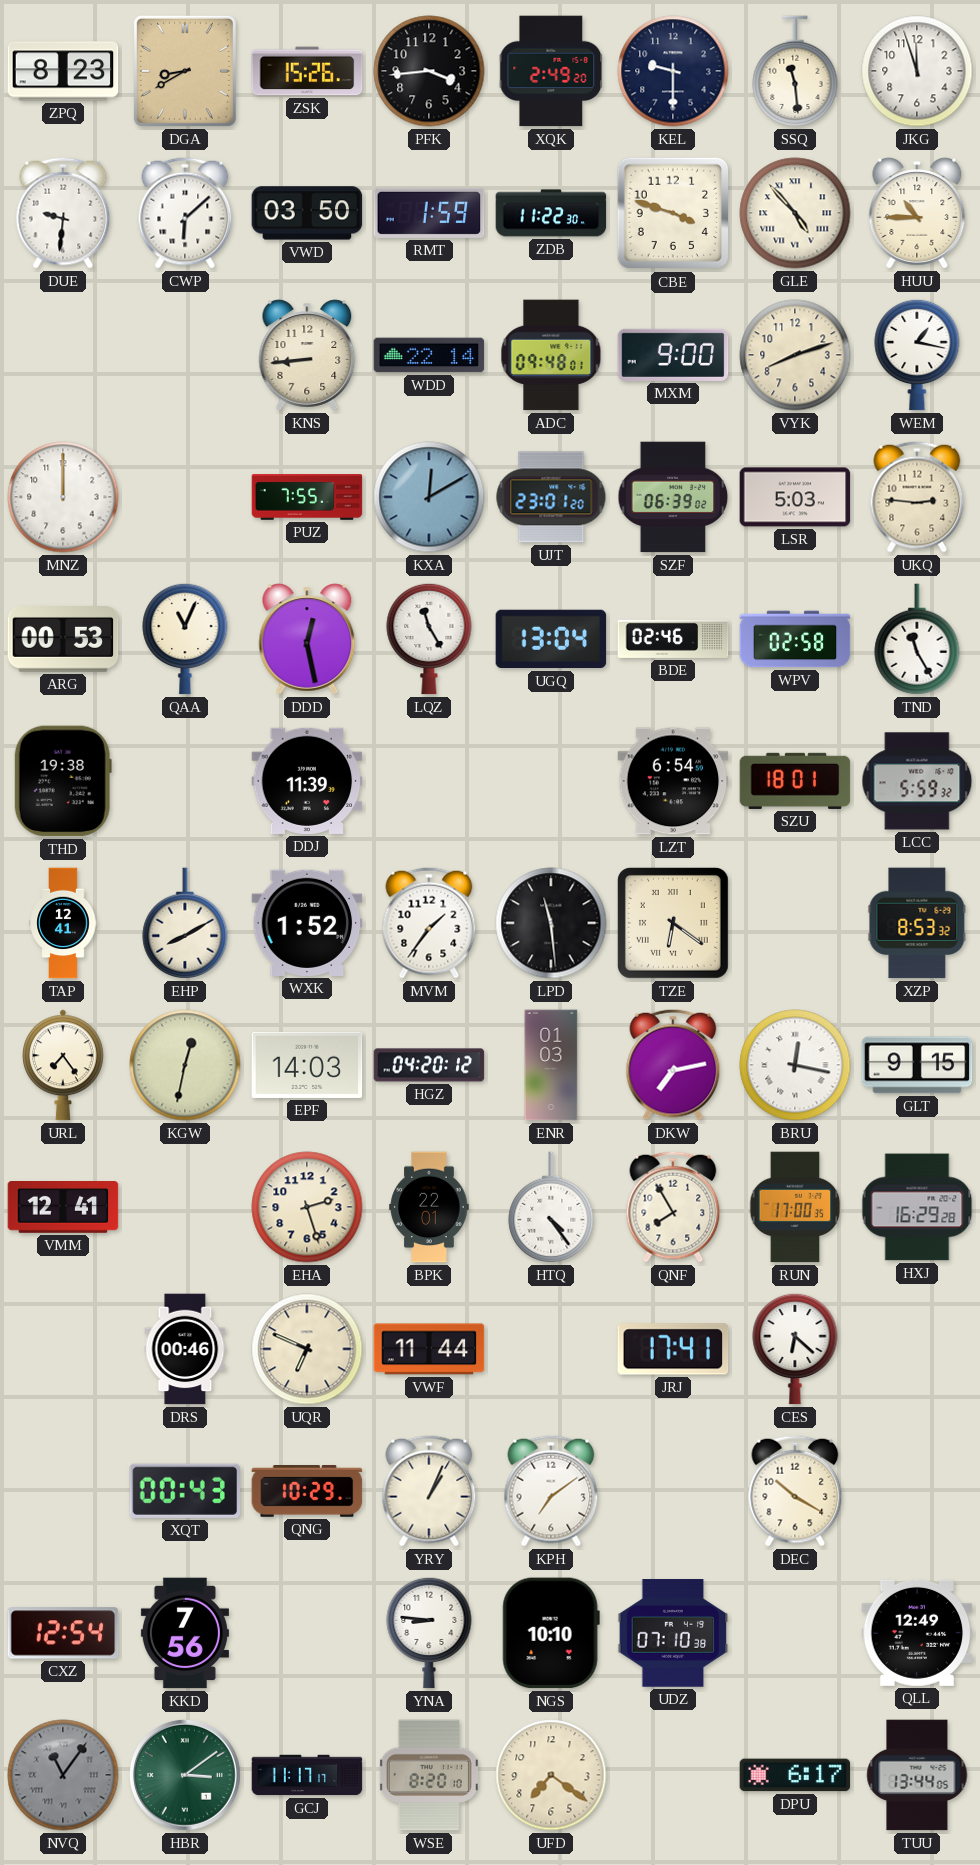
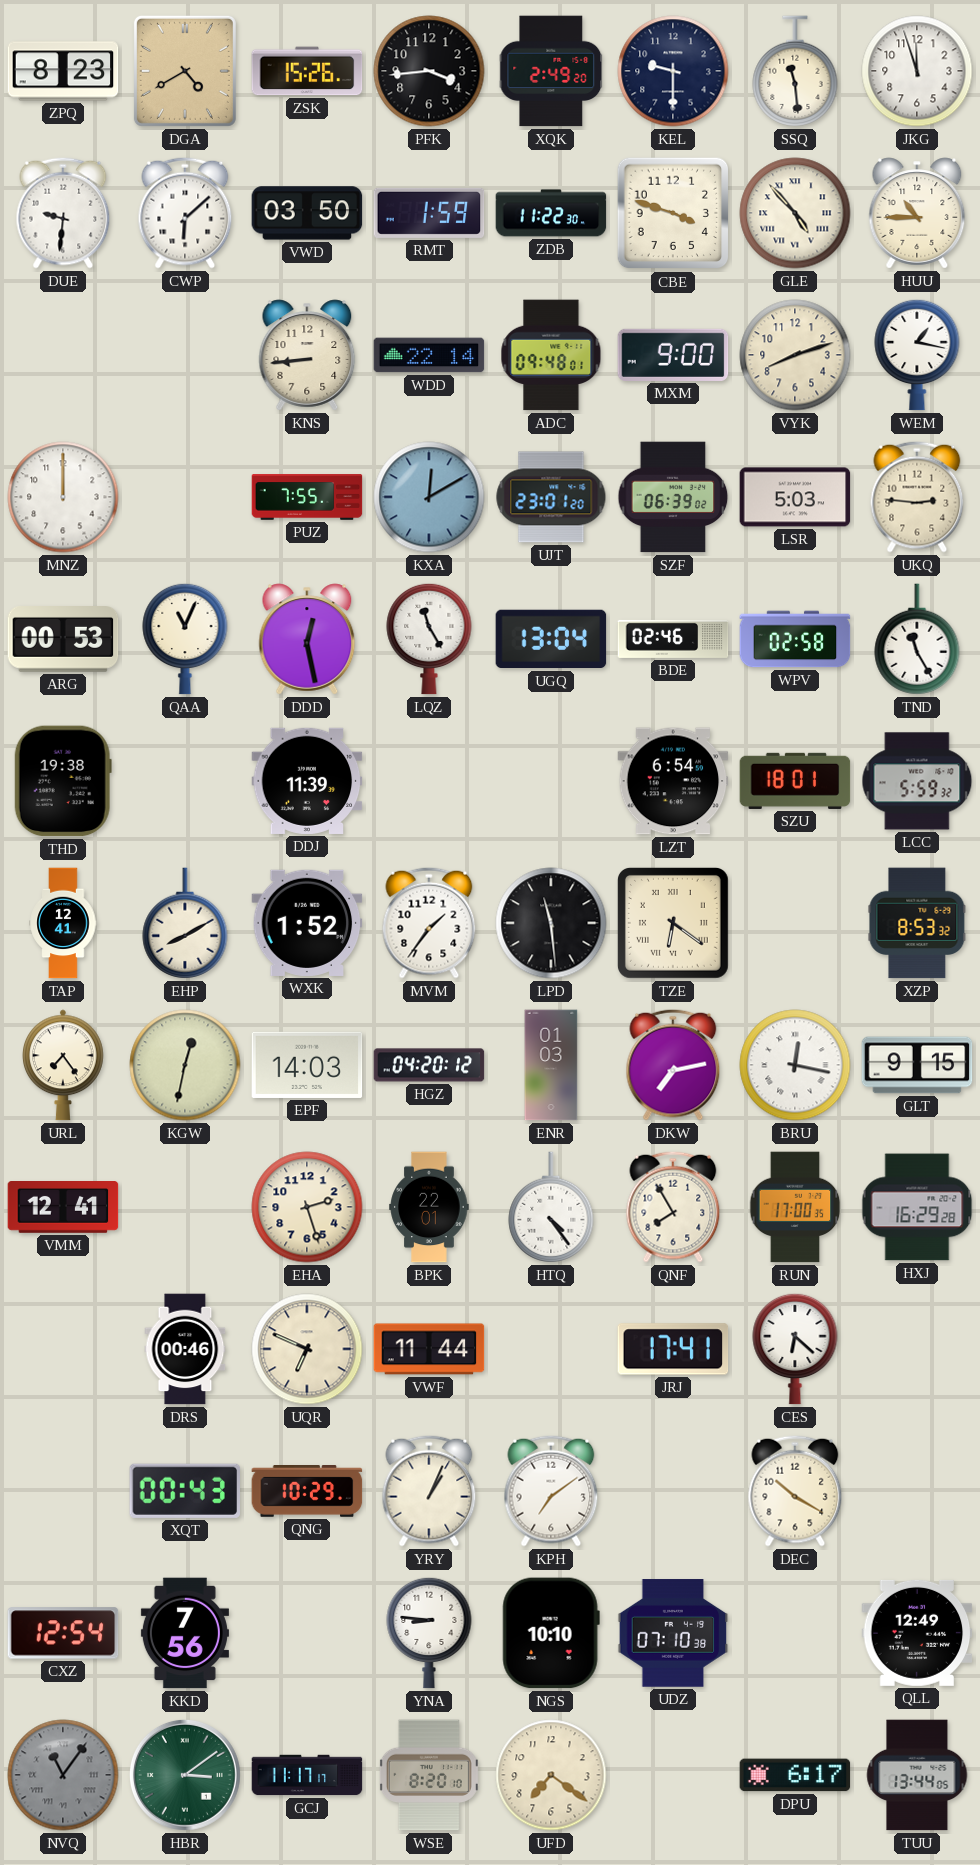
DGA: 8:40 -> 4:40
